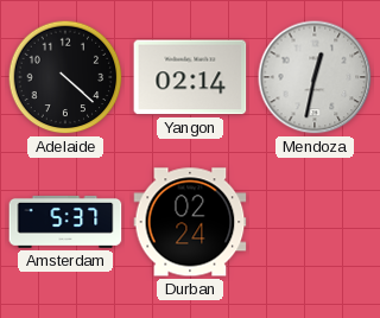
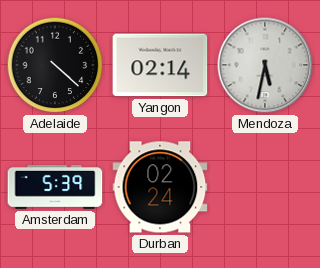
Mendoza: 12:32 -> 5:32
Amsterdam: 5:37 -> 5:39
